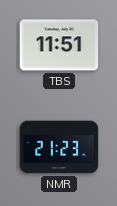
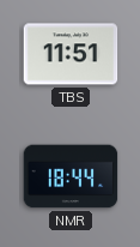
NMR: 21:23 -> 18:44
